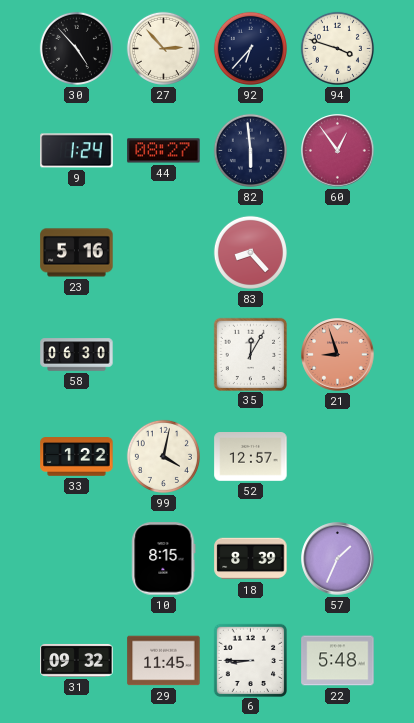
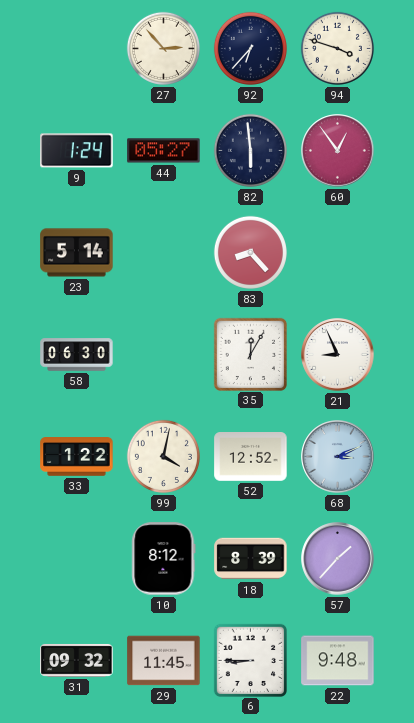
30: 4:53 -> none
44: 08:27 -> 05:27
23: 5:16 -> 5:14
21: 8:57 -> 8:56
21 dial: salmon -> white
52: 12:57 -> 12:52
68: none -> 3:11
10: 8:15 -> 8:12
57: 1:34 -> 1:37
22: 5:48 -> 9:48
